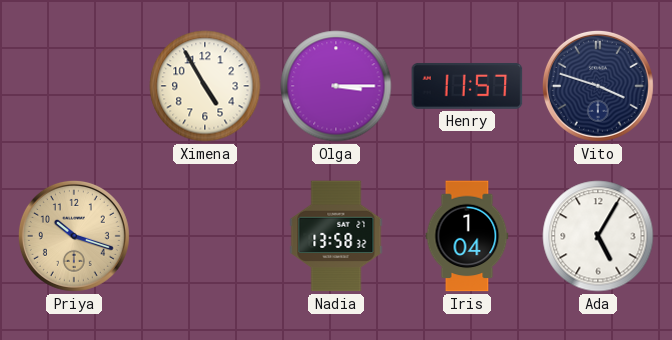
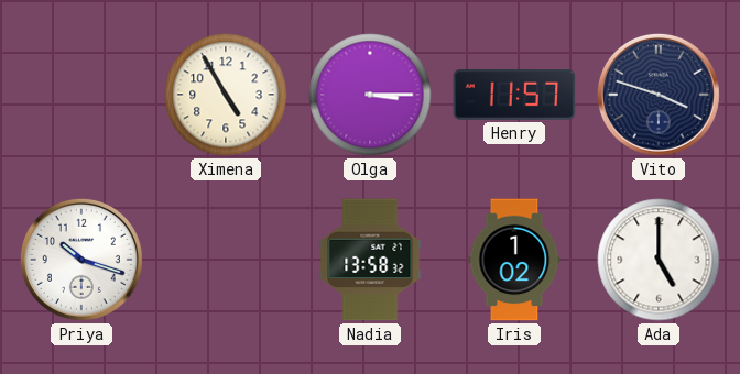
Priya dial: champagne -> white
Iris: 1:04 -> 1:02
Ada: 5:05 -> 5:00
